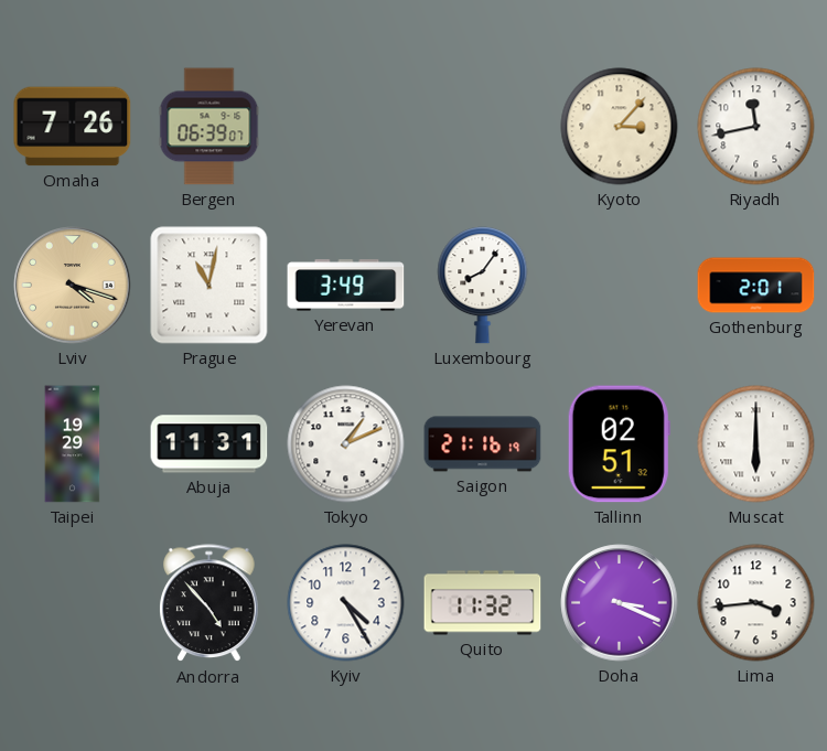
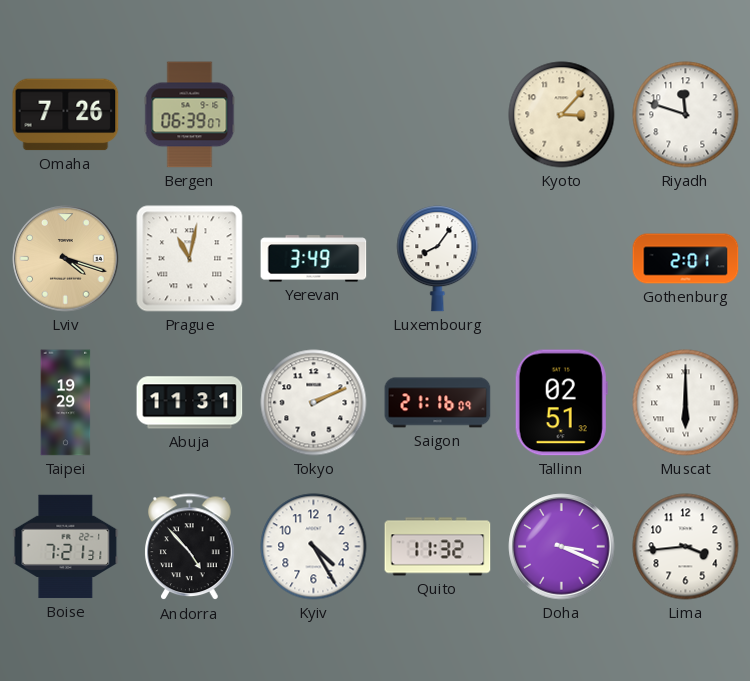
Riyadh: 11:43 -> 11:48
Tokyo: 1:11 -> 2:11
Saigon: 21:16:19 -> 21:16:09
Boise: none -> 7:21
